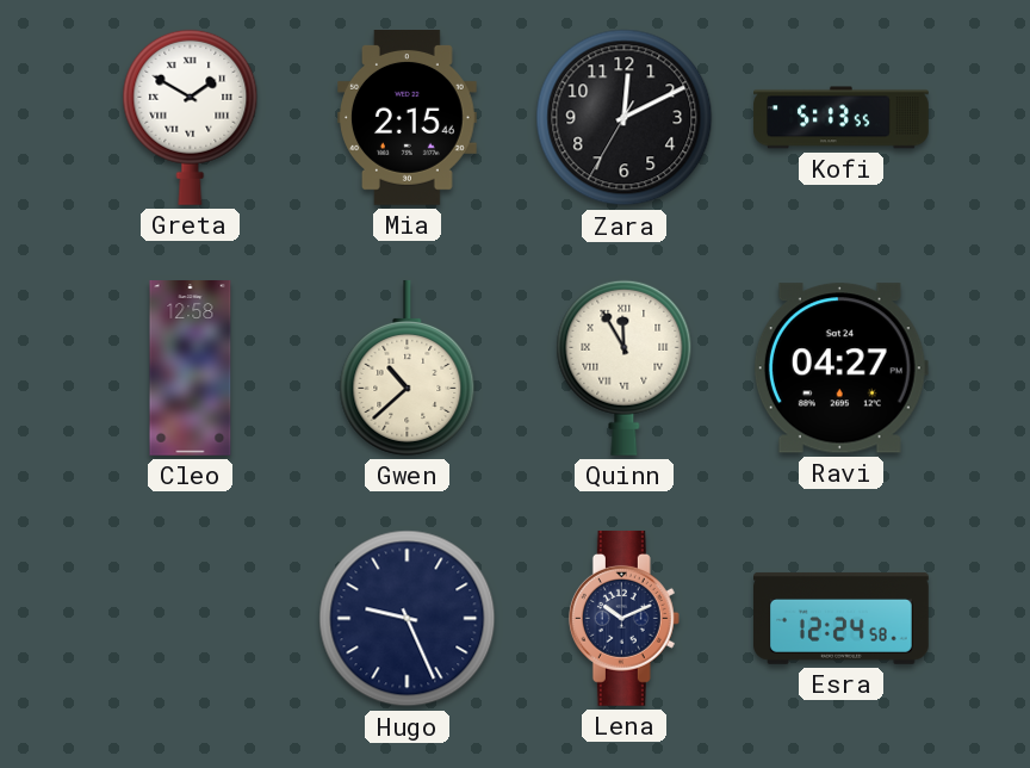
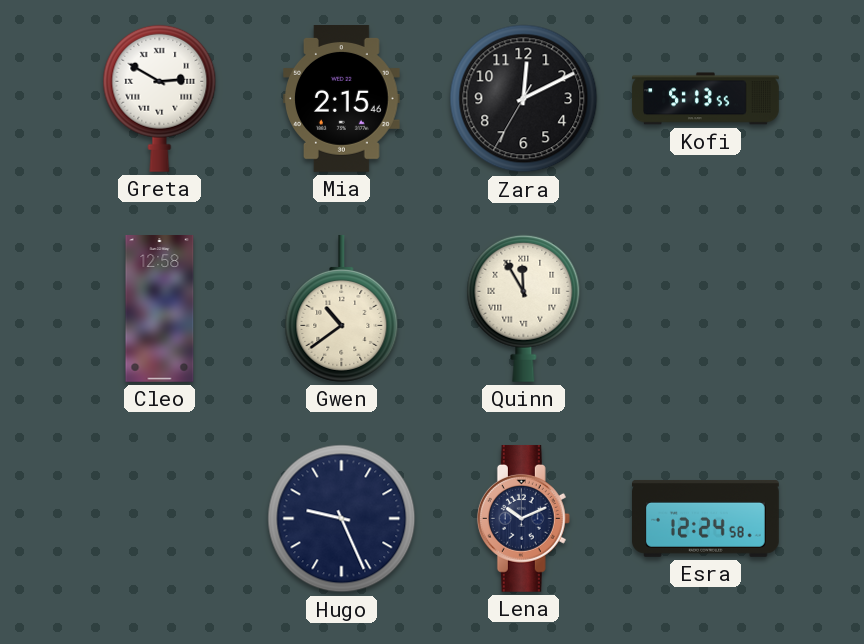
Greta: 1:50 -> 2:50
Gwen: 10:38 -> 10:39
Ravi: 04:27 -> none
